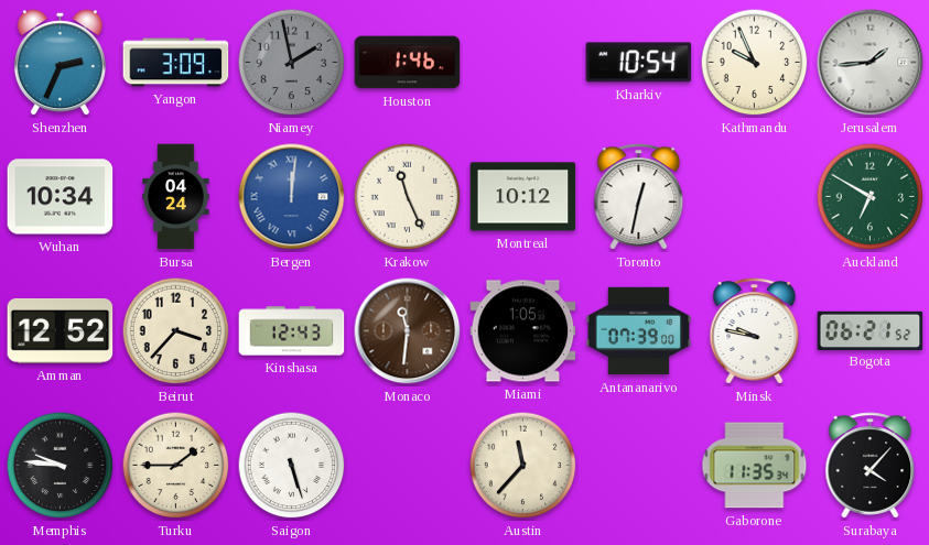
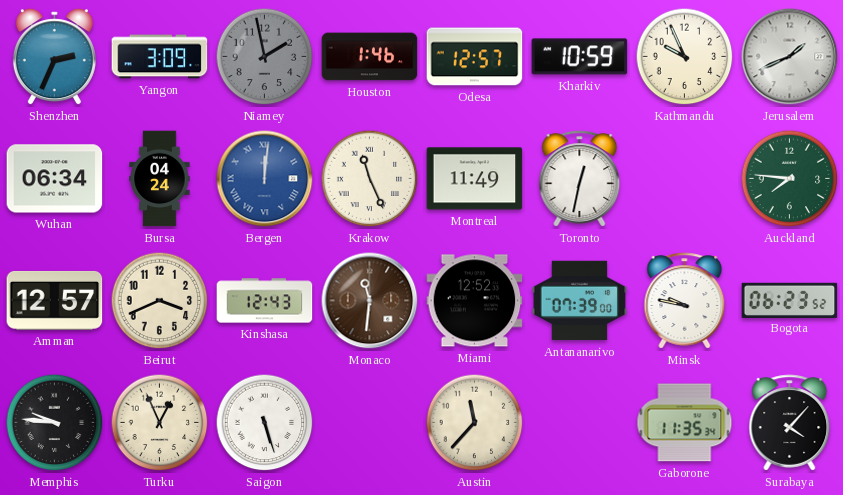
Odesa: none -> 12:57
Kharkiv: 10:54 -> 10:59
Jerusalem: 1:44 -> 1:41
Wuhan: 10:34 -> 06:34
Montreal: 10:12 -> 11:49
Auckland: 6:50 -> 7:46
Amman: 12:52 -> 12:57
Beirut: 3:37 -> 3:41
Miami: 1:05 -> 12:52
Bogota: 06:21 -> 06:23
Turku: 1:45 -> 12:56
